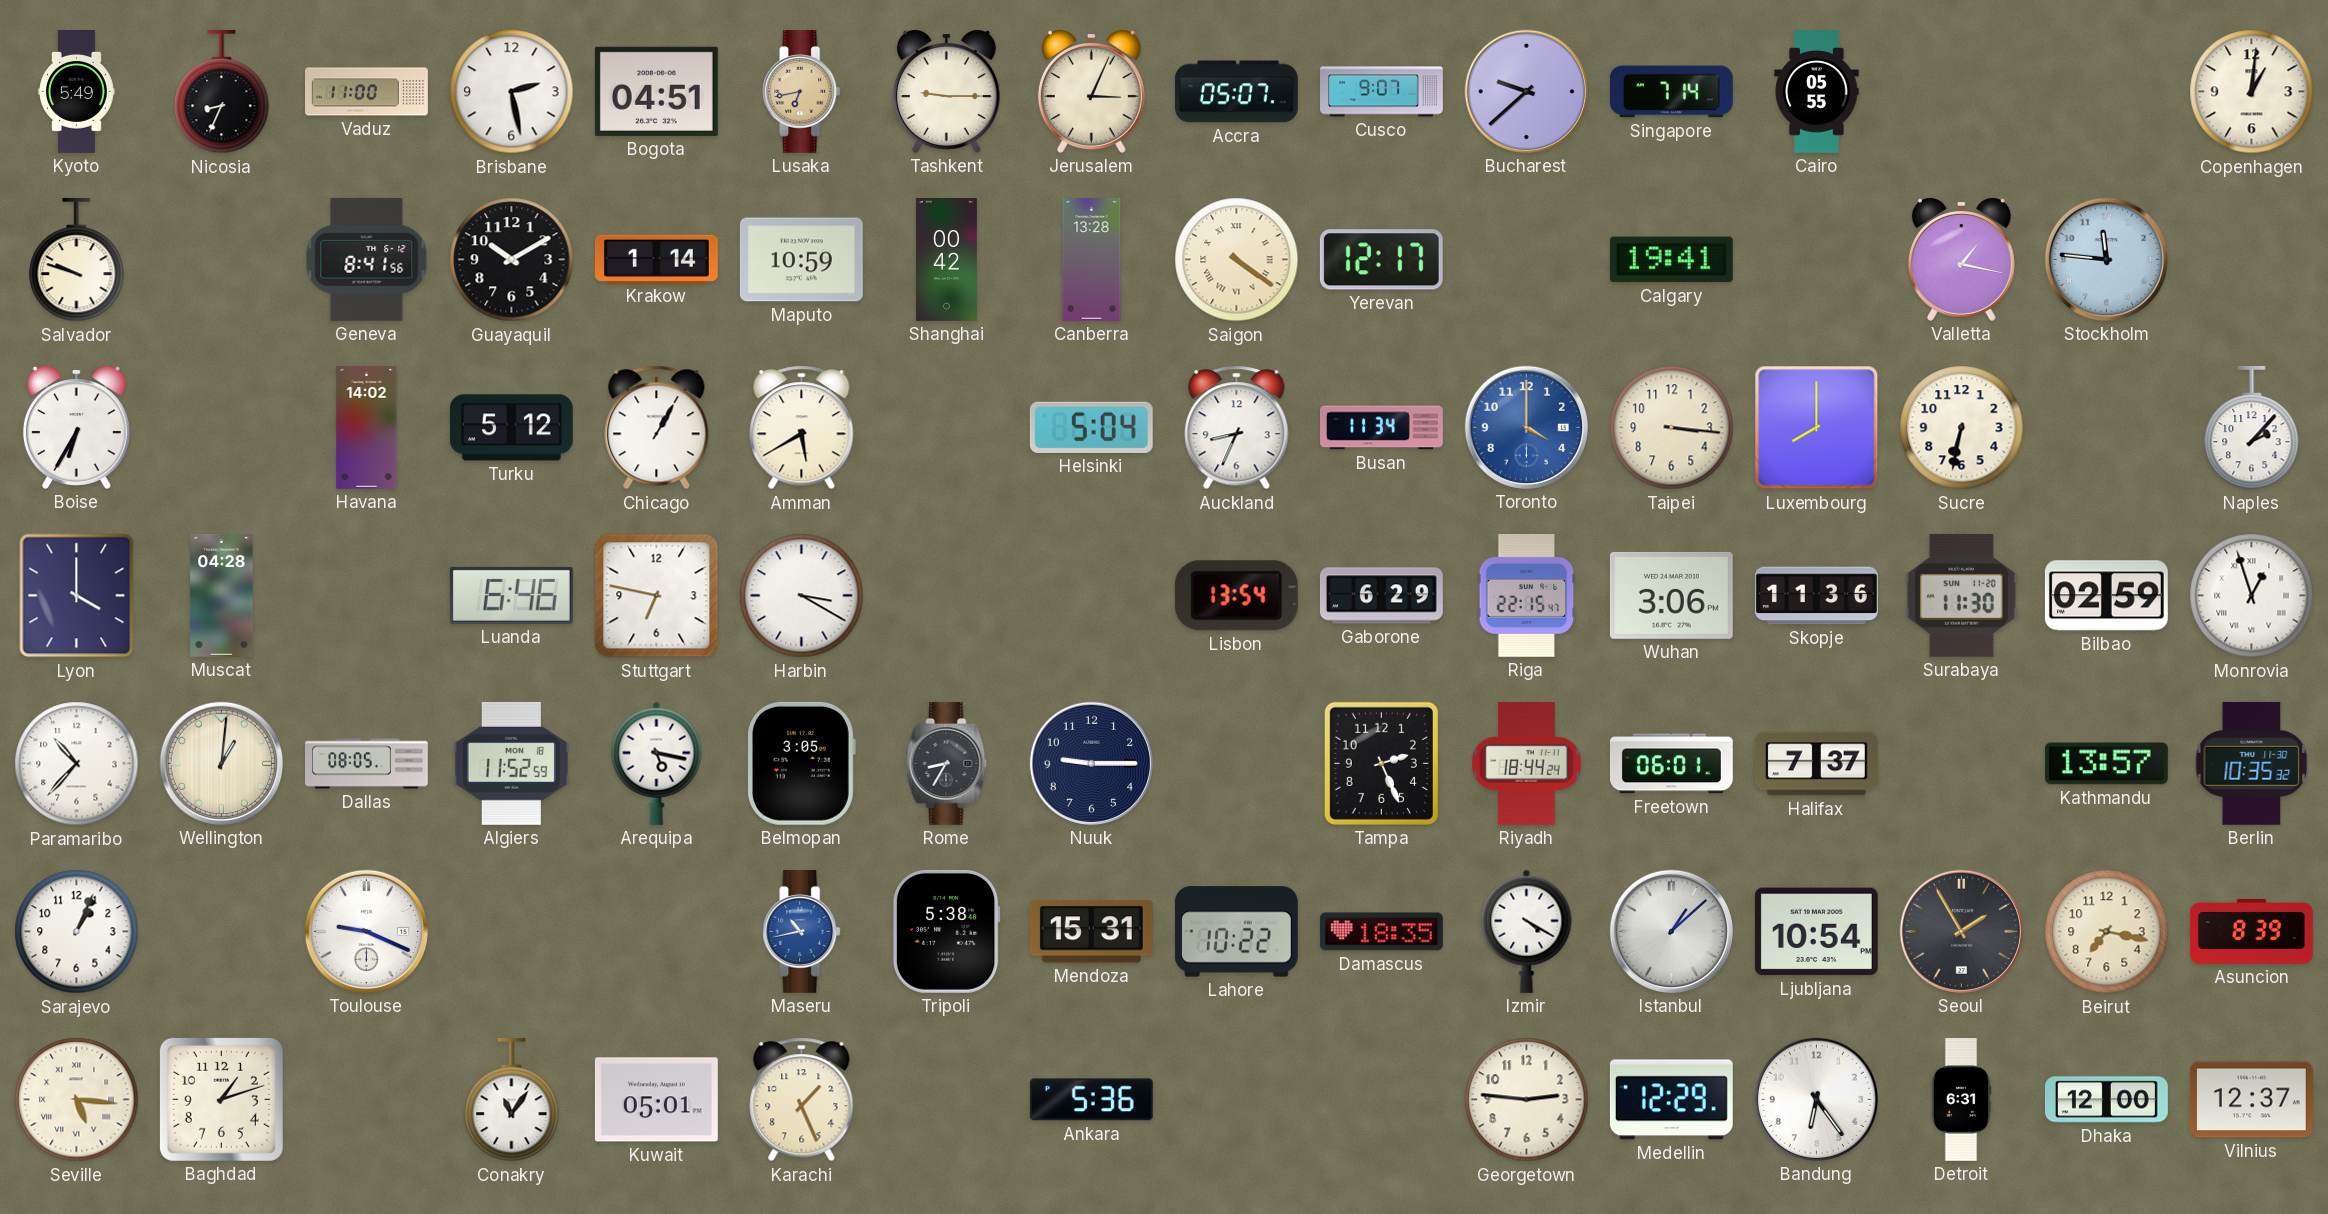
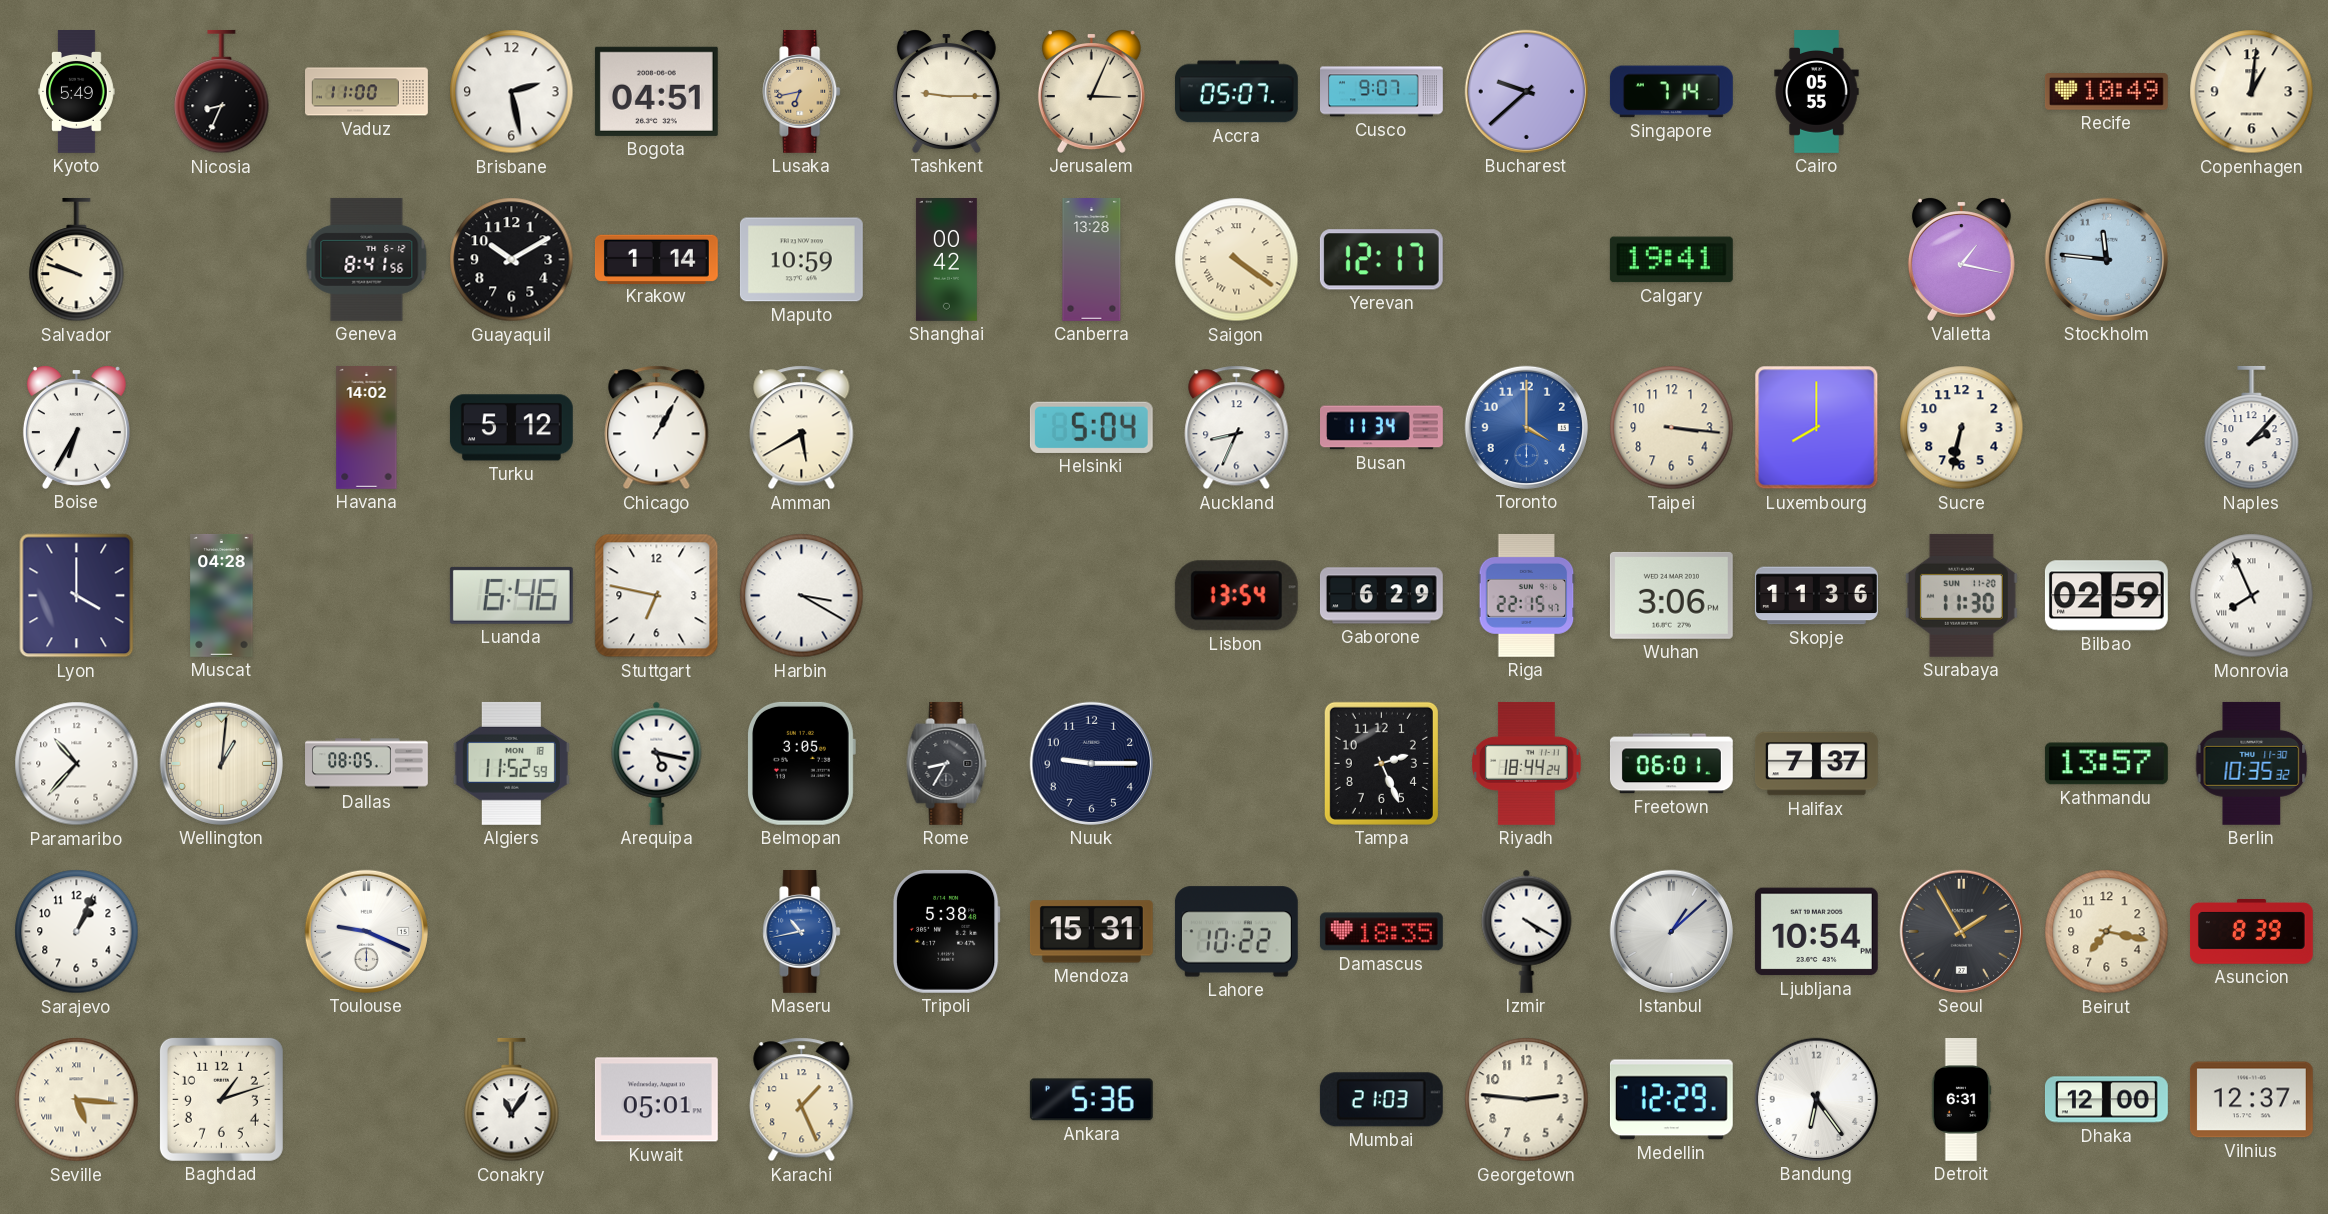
Recife: none -> 10:49
Monrovia: 12:57 -> 7:56
Mumbai: none -> 21:03
